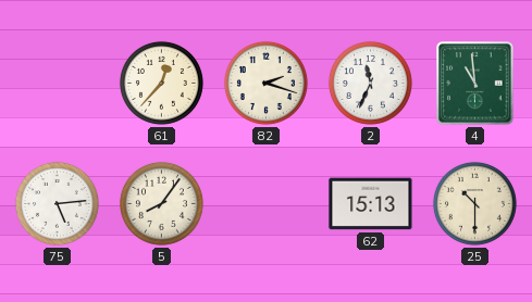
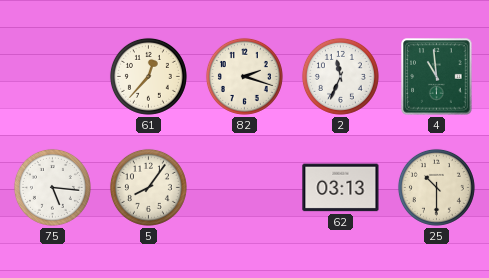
75: 5:14 -> 5:16
62: 15:13 -> 03:13
